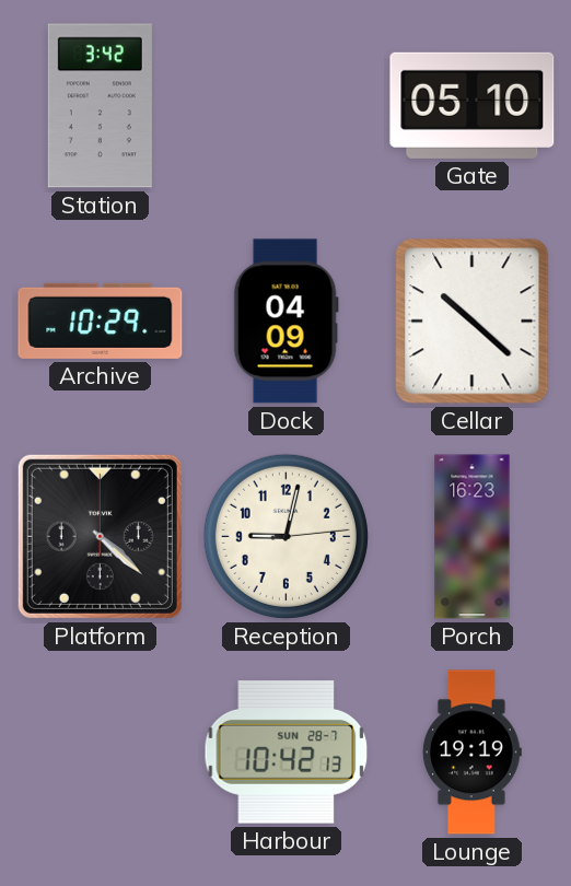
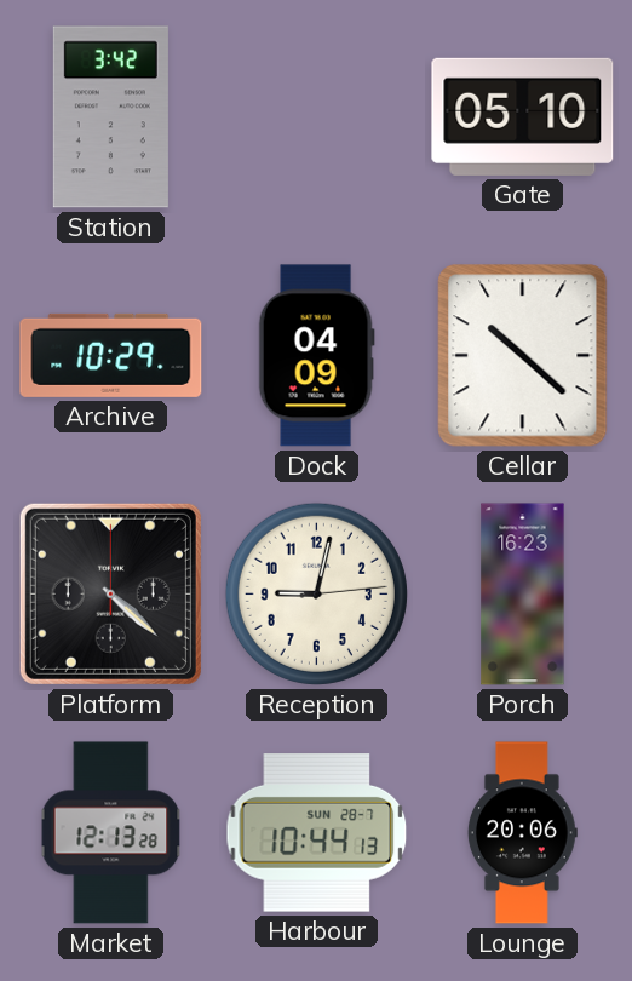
Market: none -> 12:13
Harbour: 10:42 -> 10:44
Lounge: 19:19 -> 20:06
